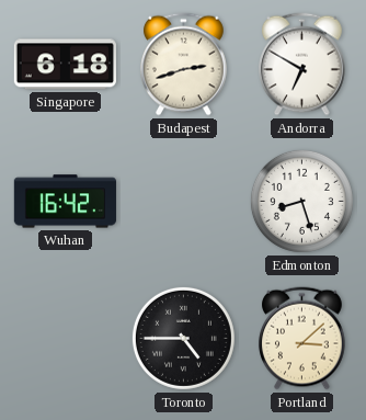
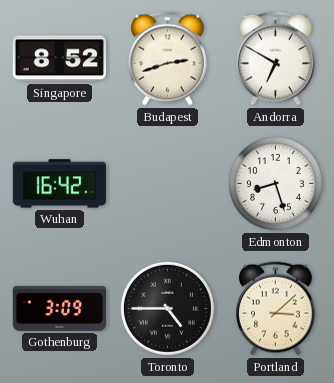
Singapore: 6:18 -> 8:52
Gothenburg: none -> 3:09
